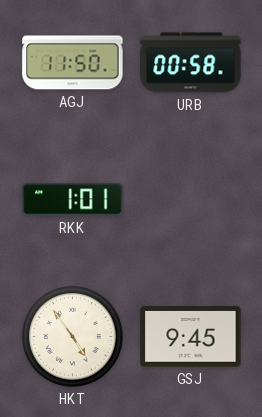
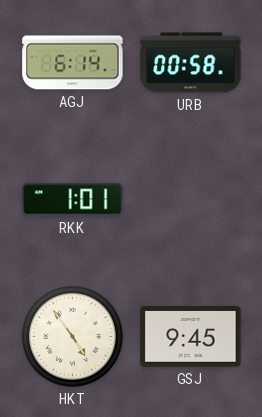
AGJ: 11:50 -> 6:14
